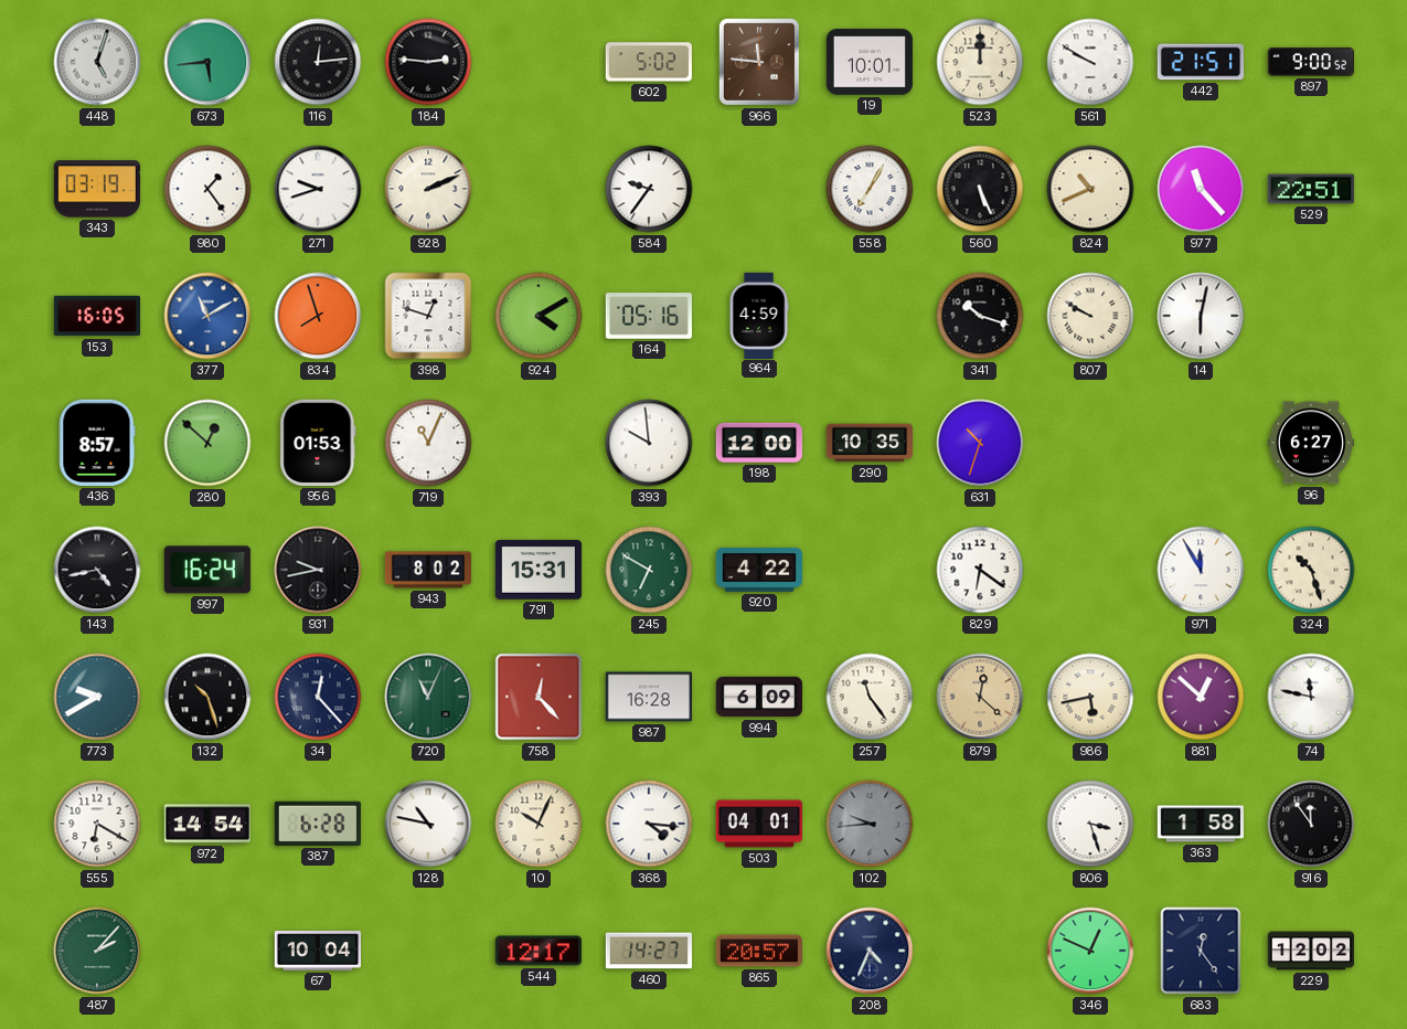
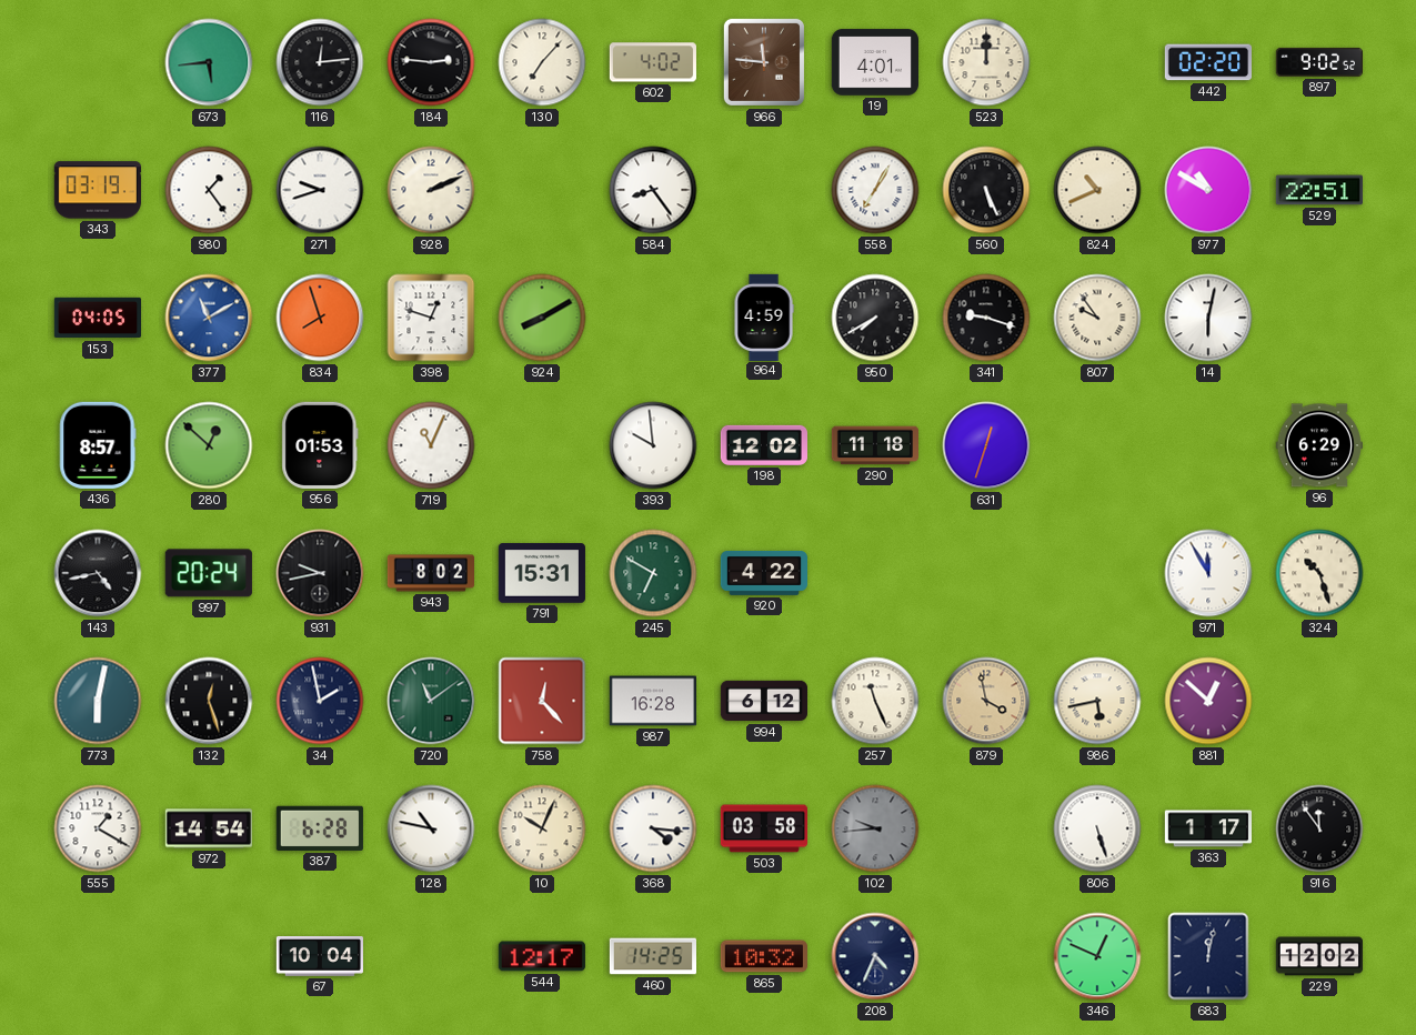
448: 5:03 -> none
130: none -> 7:07
602: 5:02 -> 4:02
19: 10:01 -> 4:01
561: 9:50 -> none
442: 21:51 -> 02:20
897: 9:00 -> 9:02
584: 9:36 -> 8:24
977: 11:23 -> 10:50
153: 16:05 -> 04:05
924: 4:10 -> 8:10
164: 05:16 -> none
950: none -> 7:40
341: 10:18 -> 9:18
807: 9:50 -> 9:54
198: 12:00 -> 12:02
290: 10:35 -> 11:18
631: 10:33 -> 12:33
96: 6:27 -> 6:29
997: 16:24 -> 20:24
829: 6:21 -> none
773: 9:40 -> 6:02
132: 10:27 -> 12:27
34: 12:23 -> 1:58
720: 11:04 -> 11:09
994: 6:09 -> 6:12
257: 11:24 -> 11:26
879: 12:22 -> 3:58
74: 11:47 -> none
555: 6:20 -> 1:20
503: 04:01 -> 03:58
806: 3:27 -> 5:27
363: 1:58 -> 1:17
487: 2:07 -> none
460: 14:27 -> 14:25
865: 20:57 -> 10:32
683: 12:24 -> 12:02
